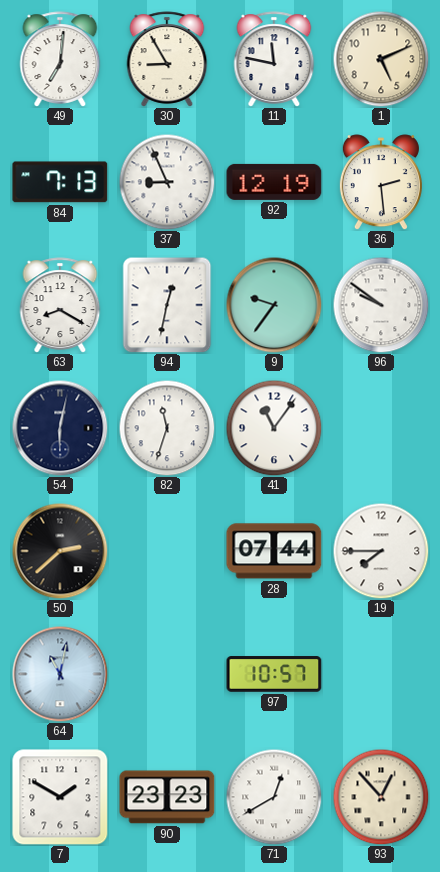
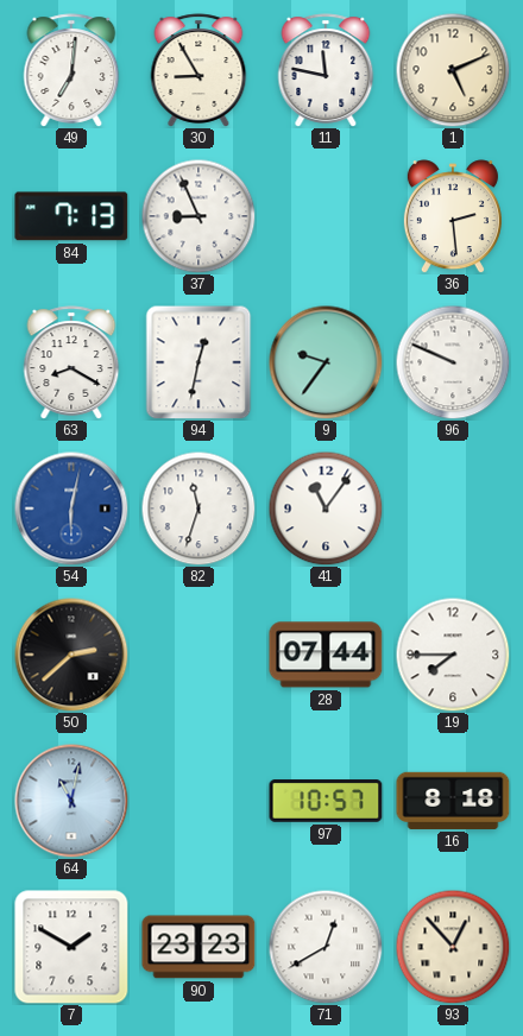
92: 12:19 -> none
96: 9:51 -> 9:49
54 dial: navy -> blue
16: none -> 8:18
